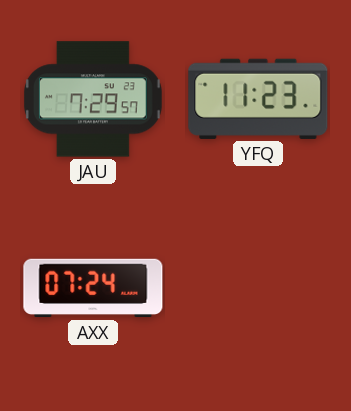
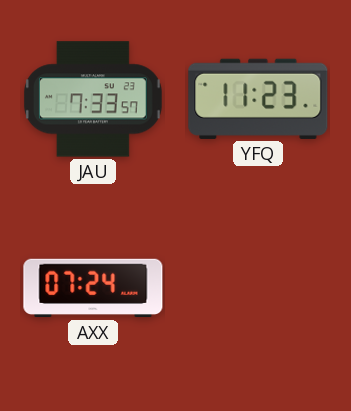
JAU: 7:29 -> 7:33
